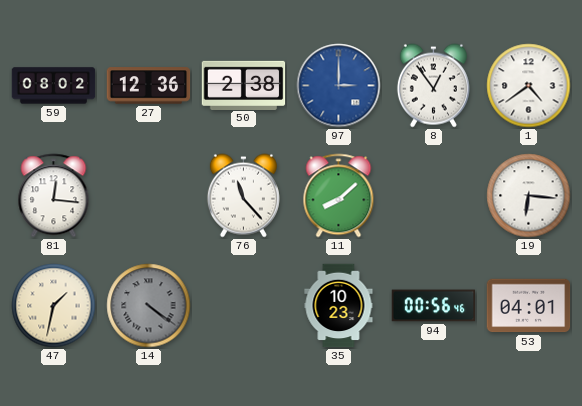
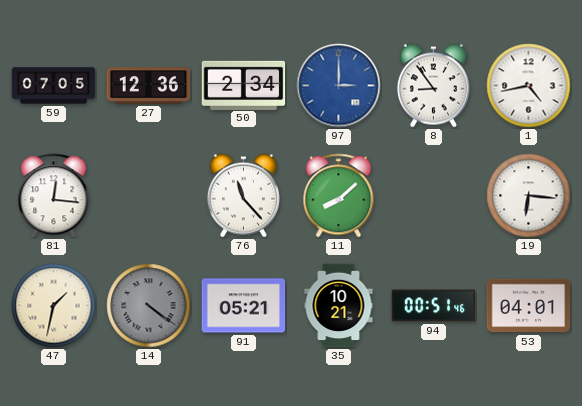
59: 08:02 -> 07:05
50: 2:38 -> 2:34
8: 12:54 -> 8:54
1: 4:39 -> 4:43
91: none -> 05:21
35: 10:23 -> 10:21
94: 00:56 -> 00:51
